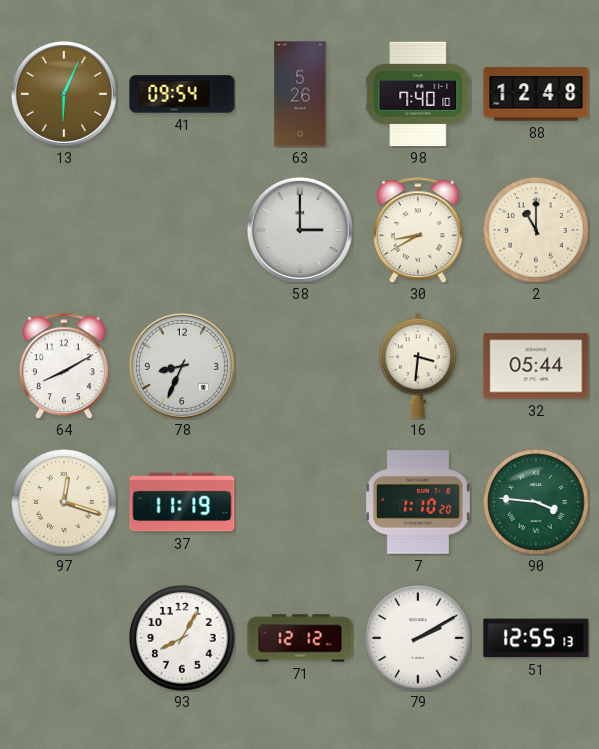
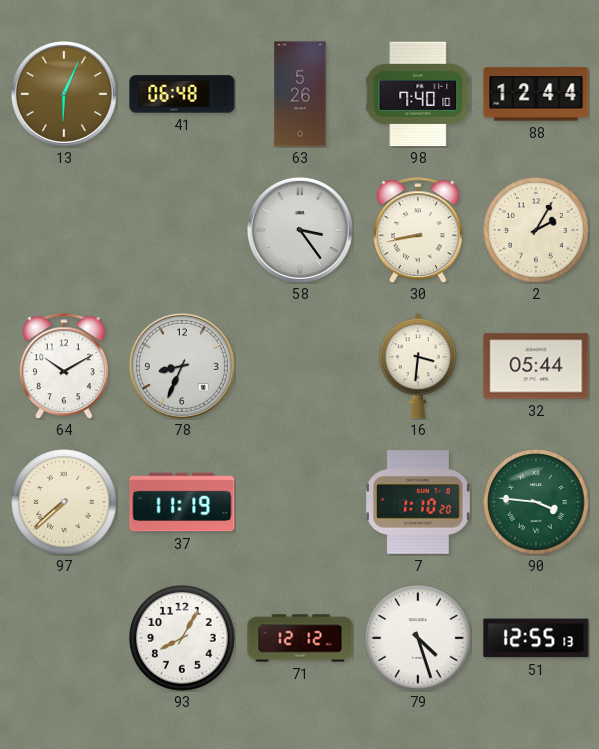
41: 09:54 -> 06:48
88: 12:48 -> 12:44
58: 3:00 -> 3:24
30: 8:40 -> 8:43
2: 11:00 -> 2:05
64: 8:10 -> 10:10
97: 12:18 -> 7:38
79: 2:10 -> 4:27
